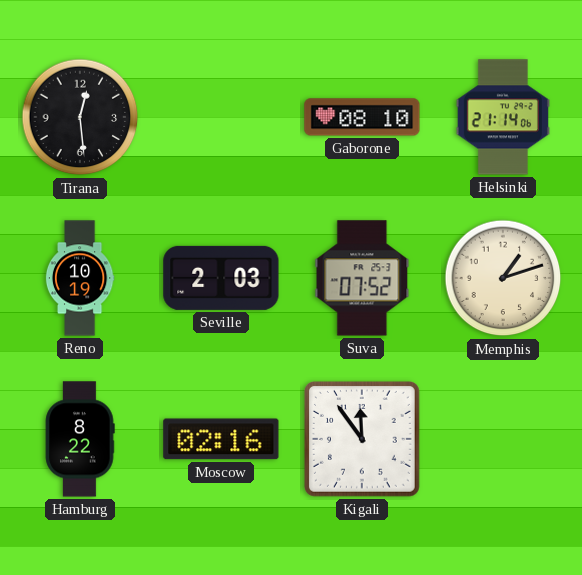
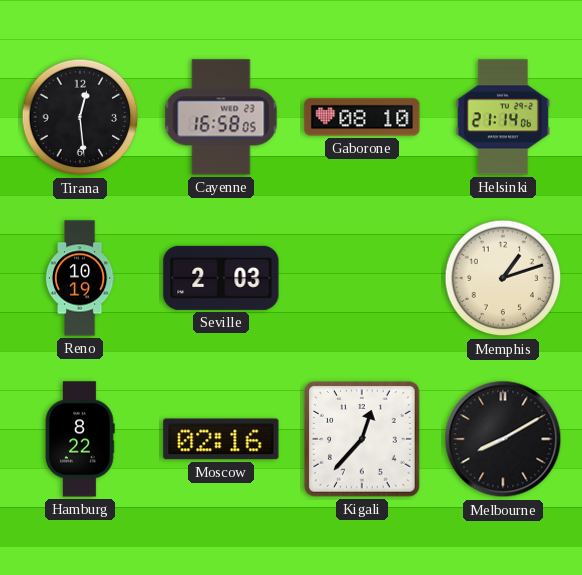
Cayenne: none -> 16:58
Suva: 07:52 -> none
Kigali: 11:54 -> 12:37
Melbourne: none -> 8:10
